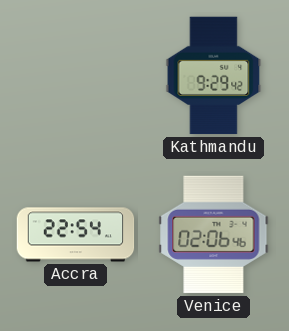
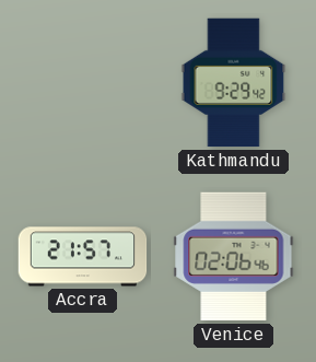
Accra: 22:54 -> 21:57
